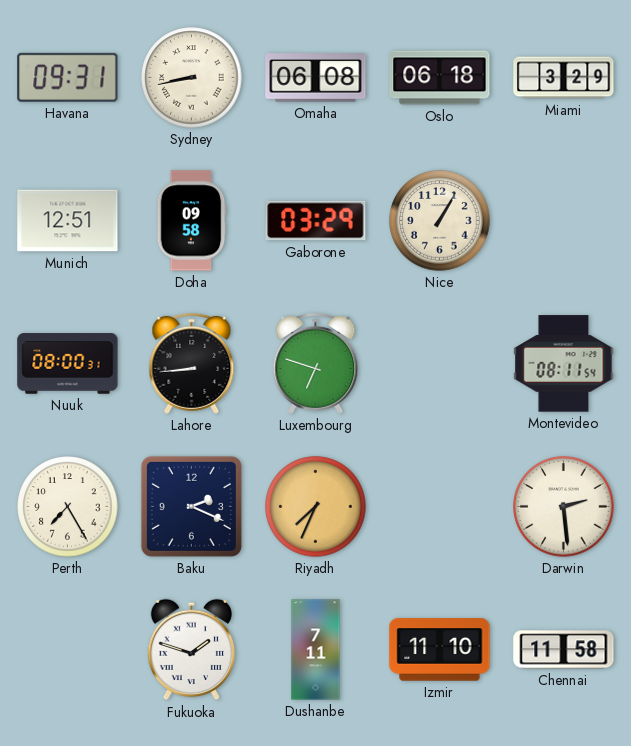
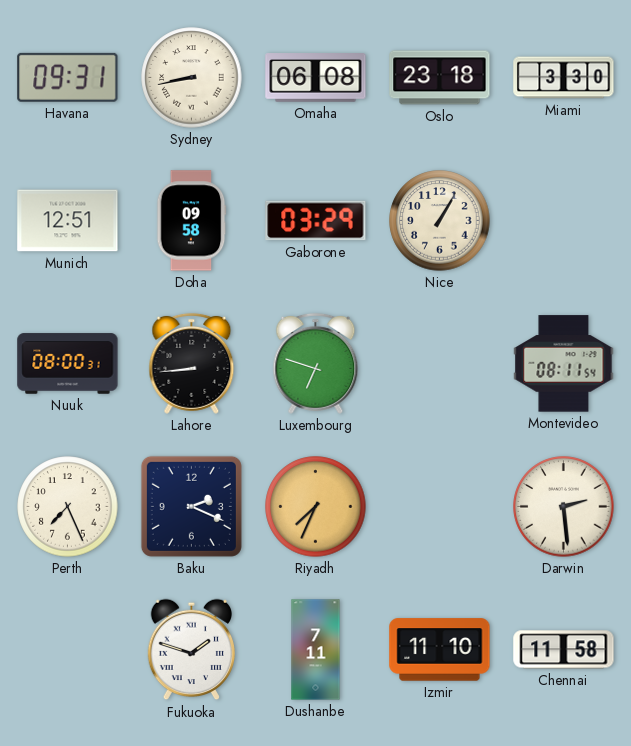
Oslo: 06:18 -> 23:18
Miami: 3:29 -> 3:30
Perth: 7:25 -> 7:26
